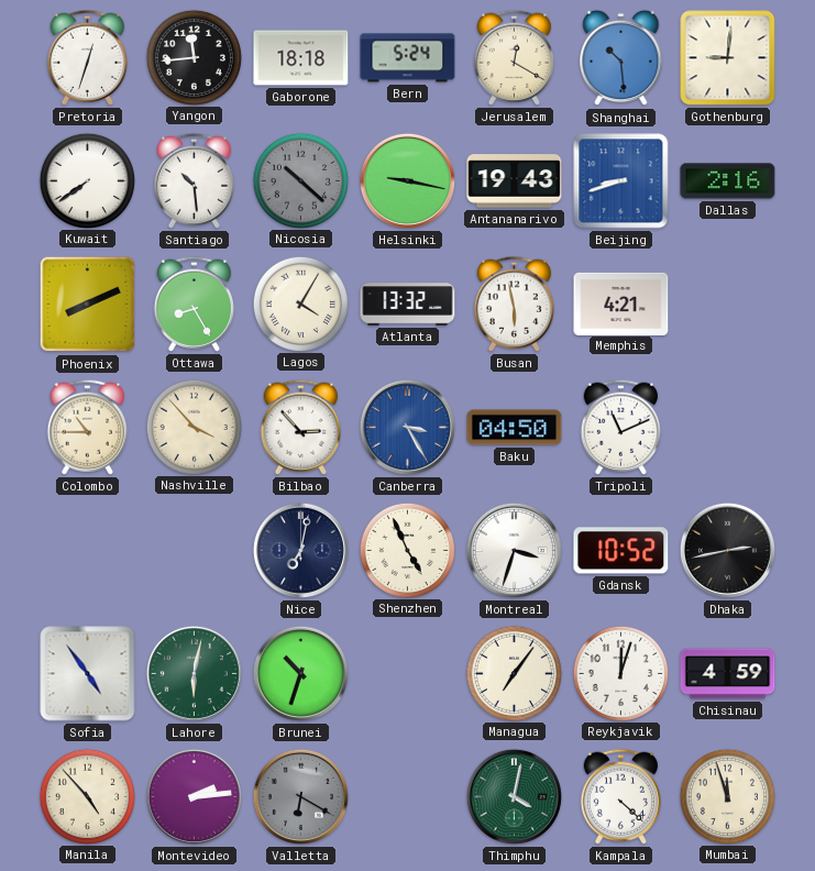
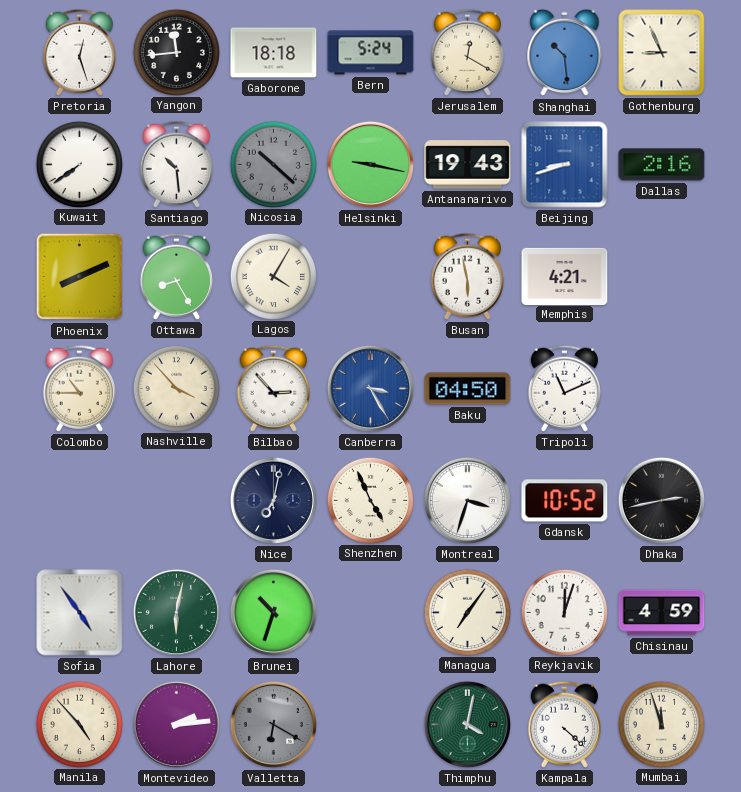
Pretoria: 12:33 -> 12:27
Gothenburg: 9:01 -> 8:56
Atlanta: 13:32 -> none
